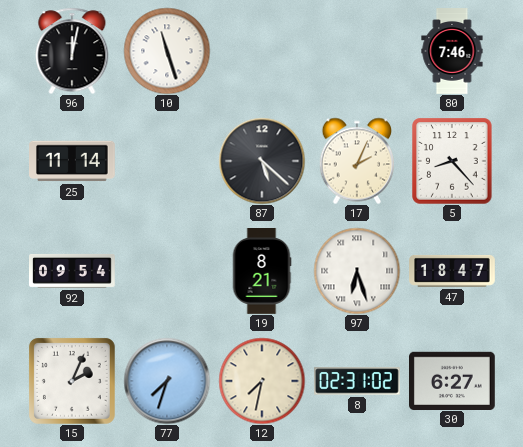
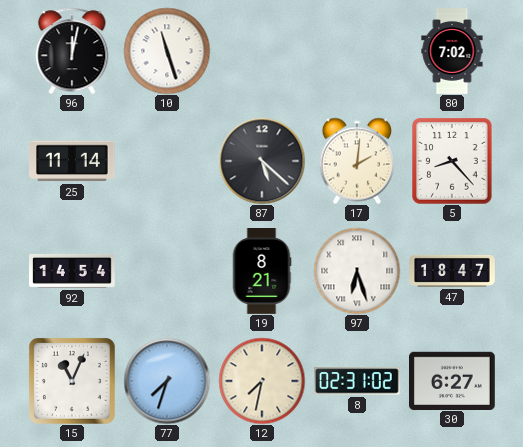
80: 7:46 -> 7:02
17: 2:04 -> 2:01
92: 09:54 -> 14:54
15: 2:04 -> 11:04
